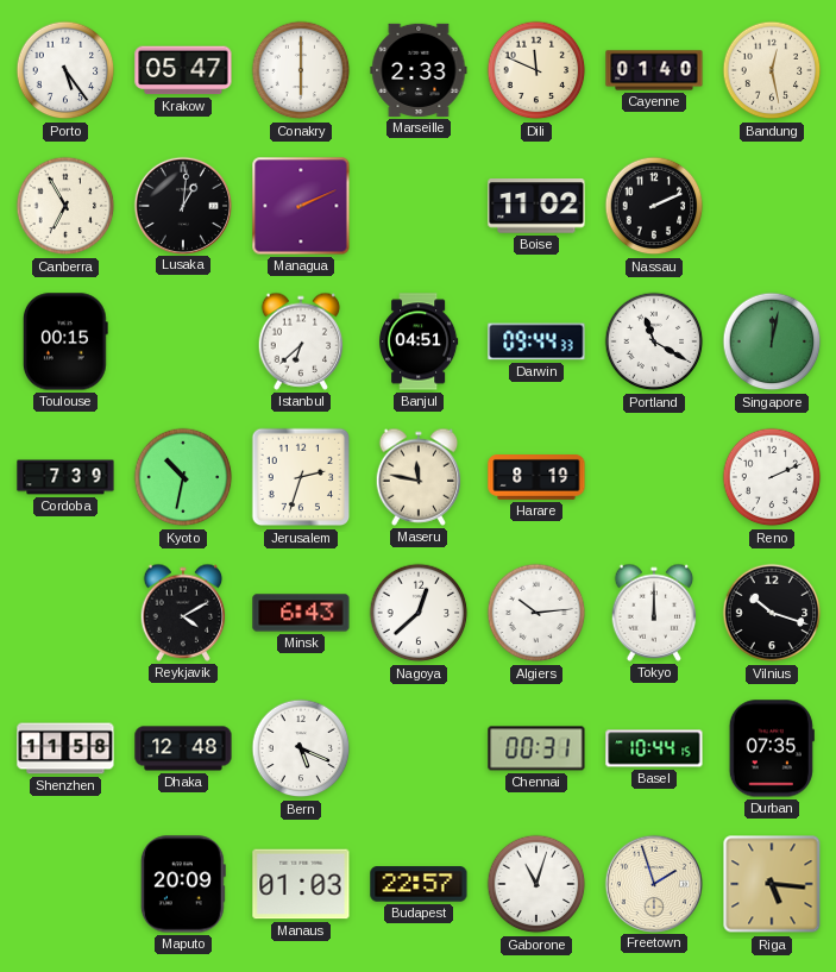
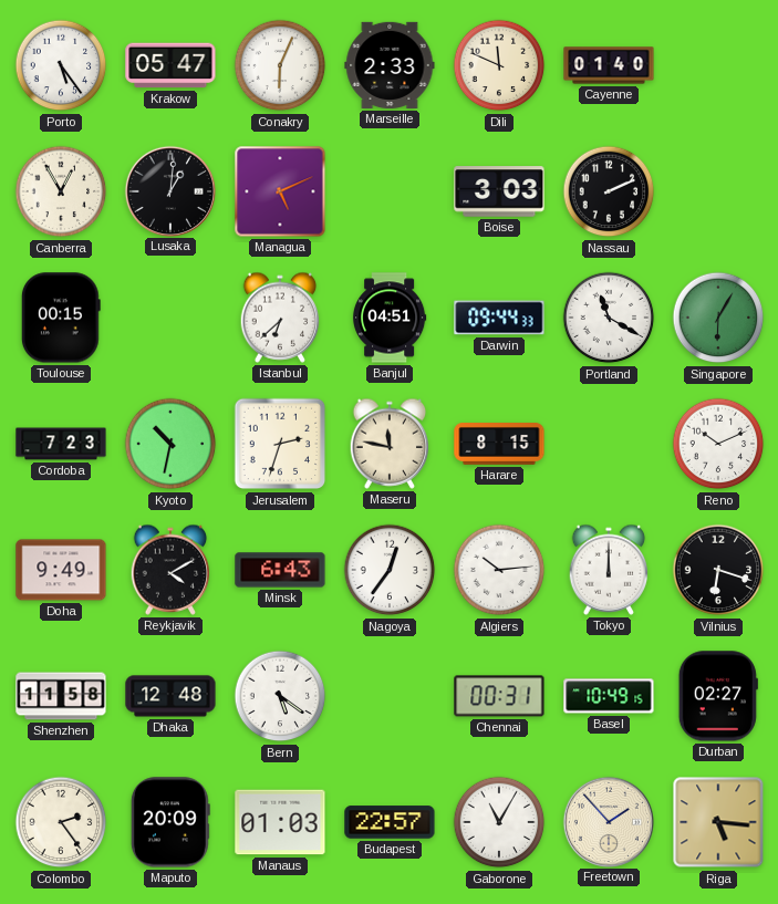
Conakry: 6:00 -> 6:04
Bandung: 12:28 -> none
Canberra: 6:55 -> 12:55
Managua: 2:11 -> 5:11
Boise: 11:02 -> 3:03
Singapore: 12:02 -> 6:05
Cordoba: 7:39 -> 7:23
Harare: 8:19 -> 8:15
Reno: 2:11 -> 10:11
Doha: none -> 9:49
Nagoya: 12:38 -> 12:36
Vilnius: 10:18 -> 6:18
Bern: 5:19 -> 5:21
Basel: 10:44 -> 10:49
Durban: 07:35 -> 02:27
Colombo: none -> 2:24
Gaborone: 11:03 -> 11:05
Freetown: 1:57 -> 1:53
